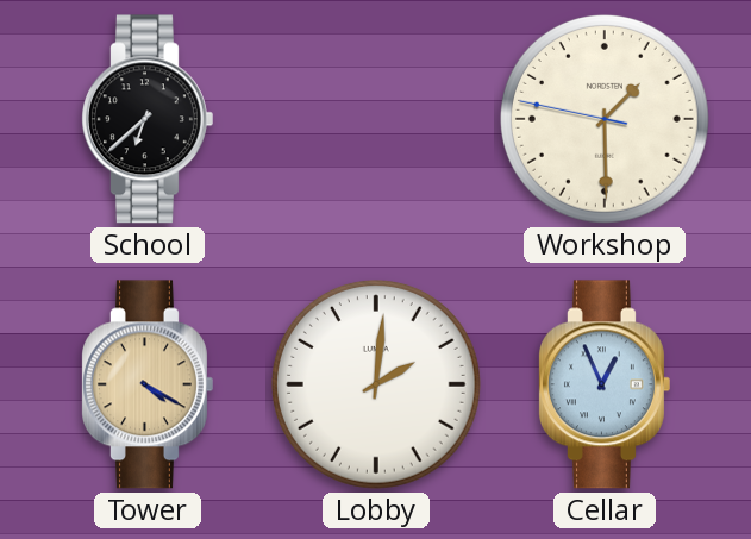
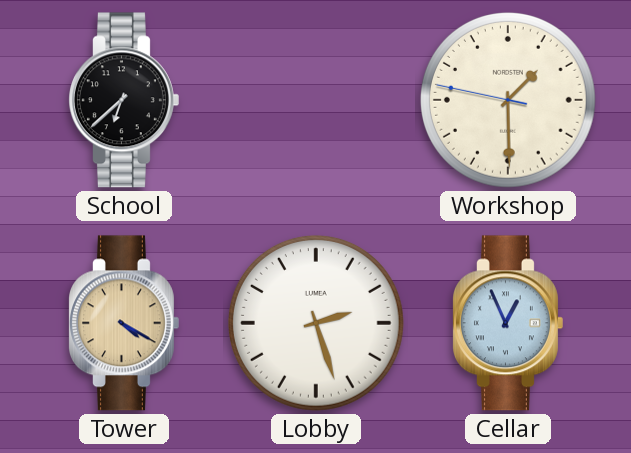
Lobby: 2:01 -> 2:27
